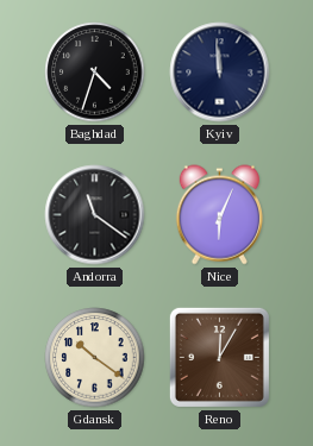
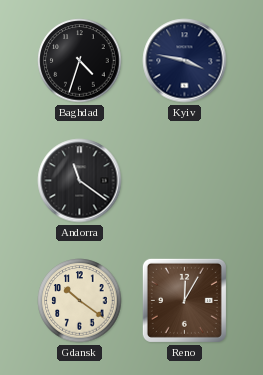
Kyiv: 11:59 -> 3:47
Nice: 6:04 -> none
